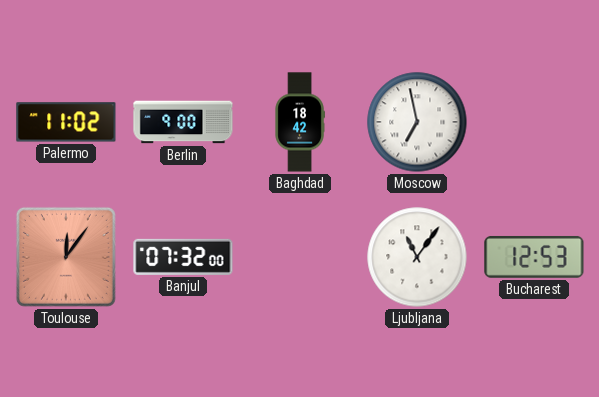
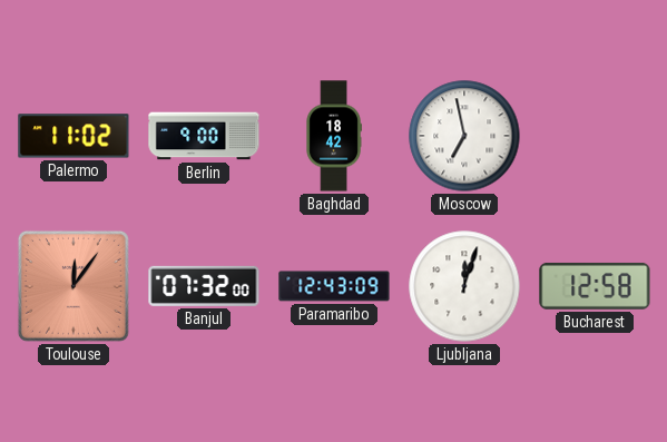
Paramaribo: none -> 12:43
Ljubljana: 11:06 -> 12:03
Bucharest: 12:53 -> 12:58
